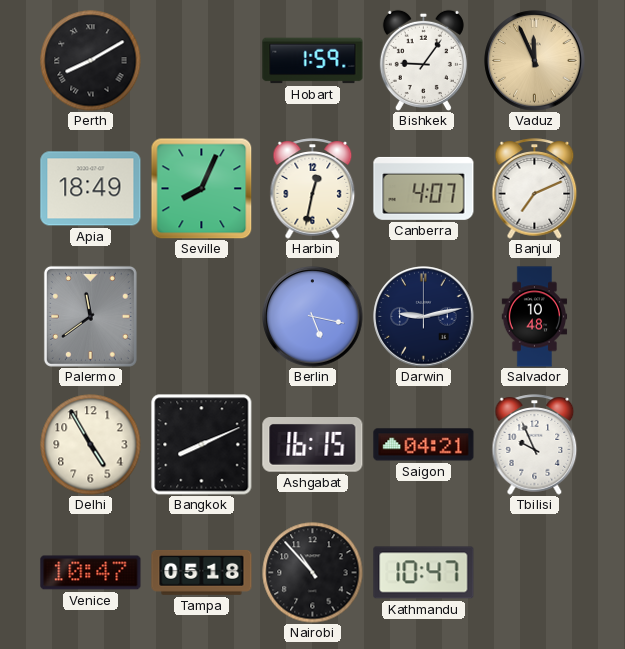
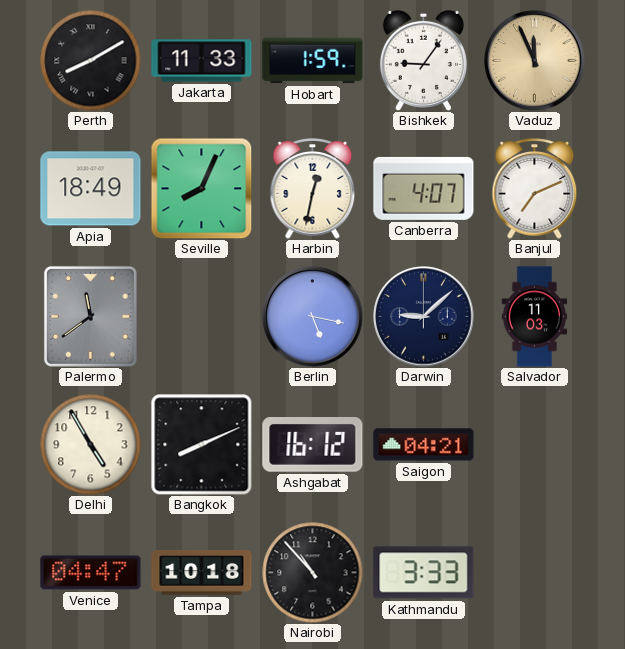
Jakarta: none -> 11:33
Darwin: 9:13 -> 9:08
Salvador: 10:48 -> 11:03
Ashgabat: 16:15 -> 16:12
Tbilisi: 9:56 -> none
Venice: 10:47 -> 04:47
Tampa: 05:18 -> 10:18
Kathmandu: 10:47 -> 3:33
